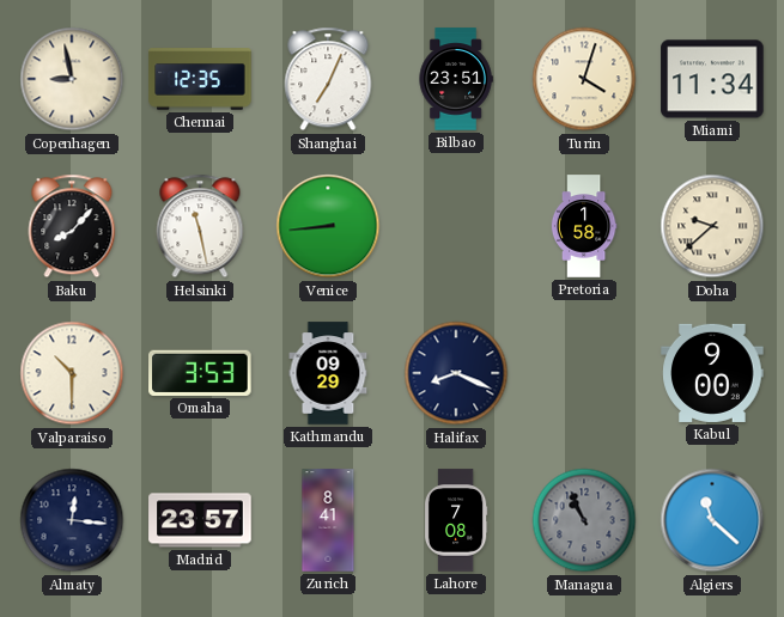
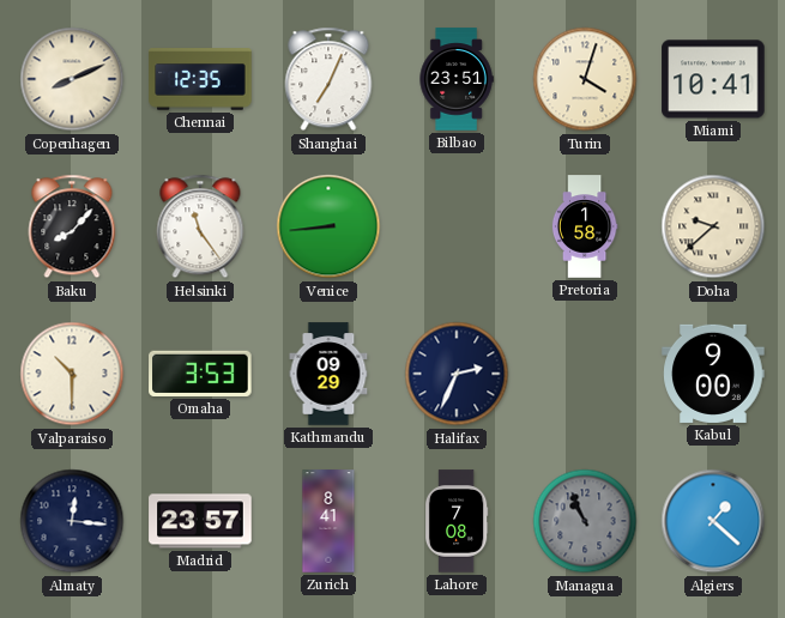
Copenhagen: 8:58 -> 8:11
Miami: 11:34 -> 10:41
Helsinki: 11:28 -> 11:24
Halifax: 8:19 -> 2:34
Algiers: 11:22 -> 1:22
